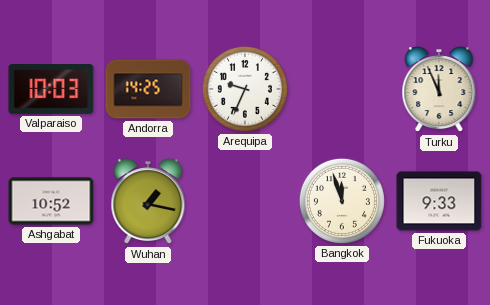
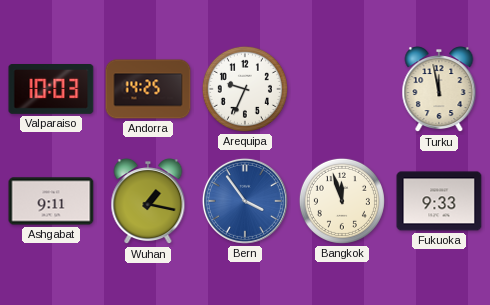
Turku: 11:56 -> 11:58
Ashgabat: 10:52 -> 9:11
Bern: none -> 3:54
